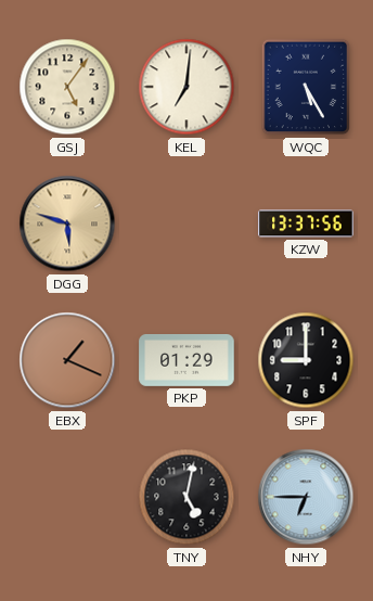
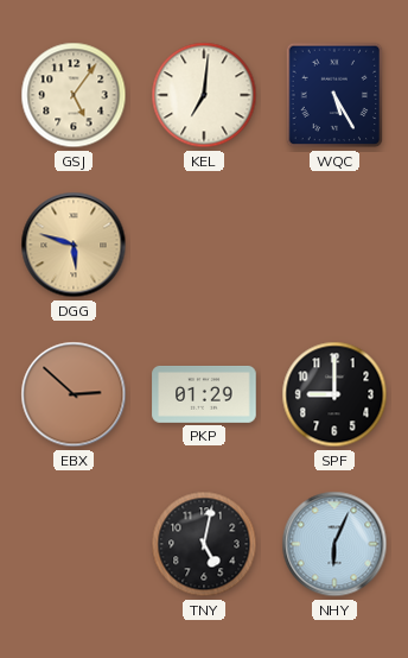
KZW: 13:37 -> none
EBX: 1:19 -> 2:52
NHY: 6:45 -> 6:04
